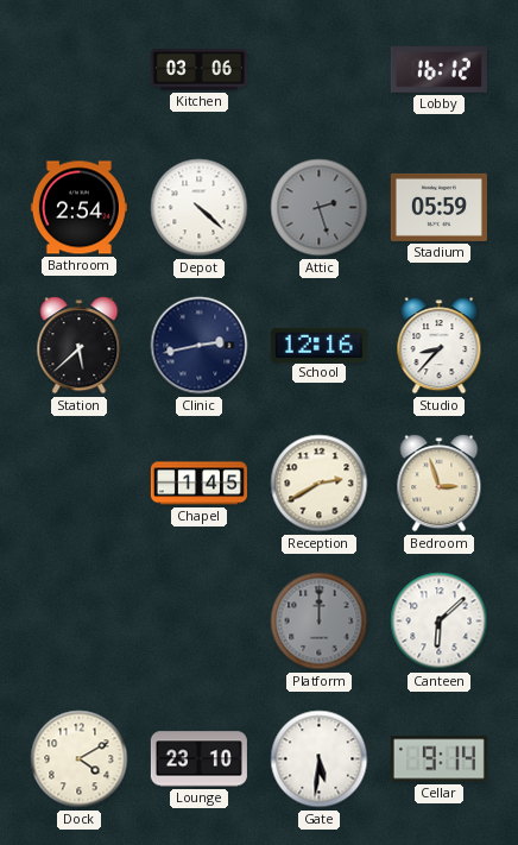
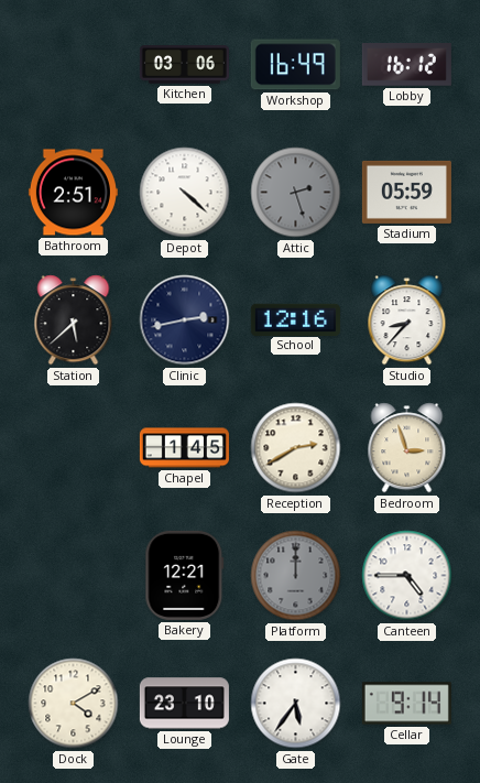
Workshop: none -> 16:49
Bathroom: 2:54 -> 2:51
Bakery: none -> 12:21
Canteen: 6:08 -> 4:45
Gate: 5:31 -> 5:36
